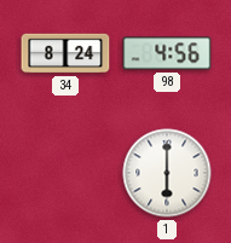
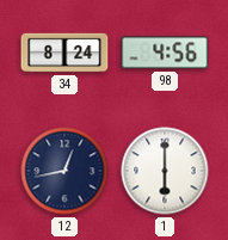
12: none -> 12:43
